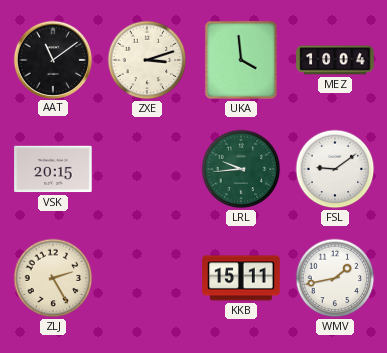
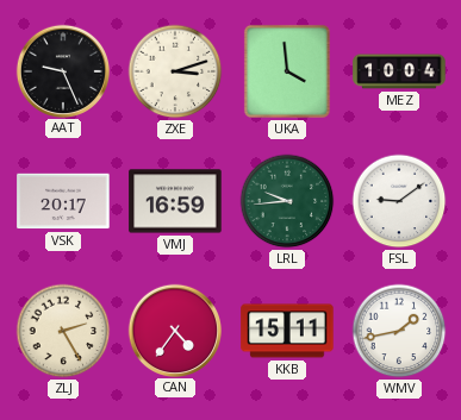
AAT: 11:09 -> 9:26
VSK: 20:15 -> 20:17
VMJ: none -> 16:59
CAN: none -> 4:36
